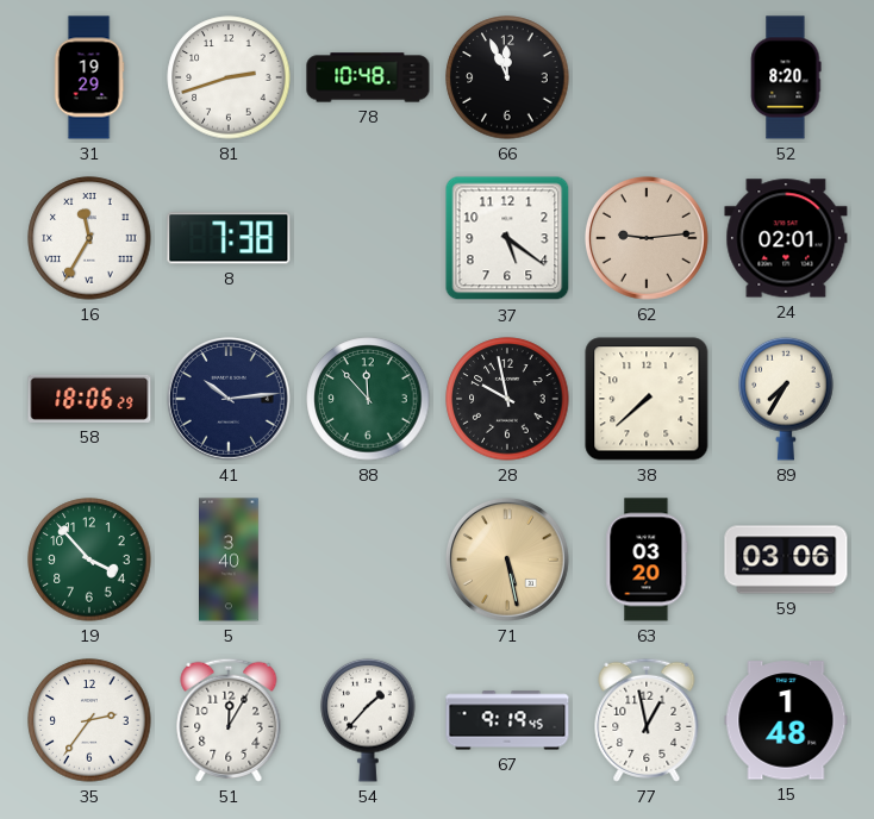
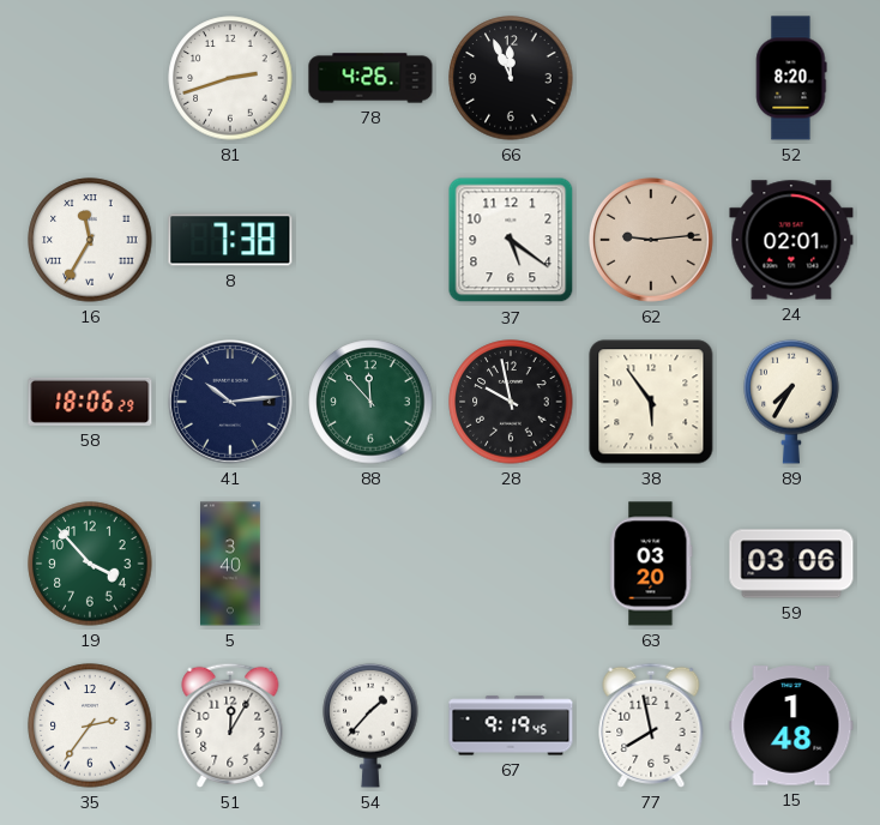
31: 19:29 -> none
78: 10:48 -> 4:26
38: 7:38 -> 5:54
71: 5:28 -> none
77: 12:58 -> 7:58
